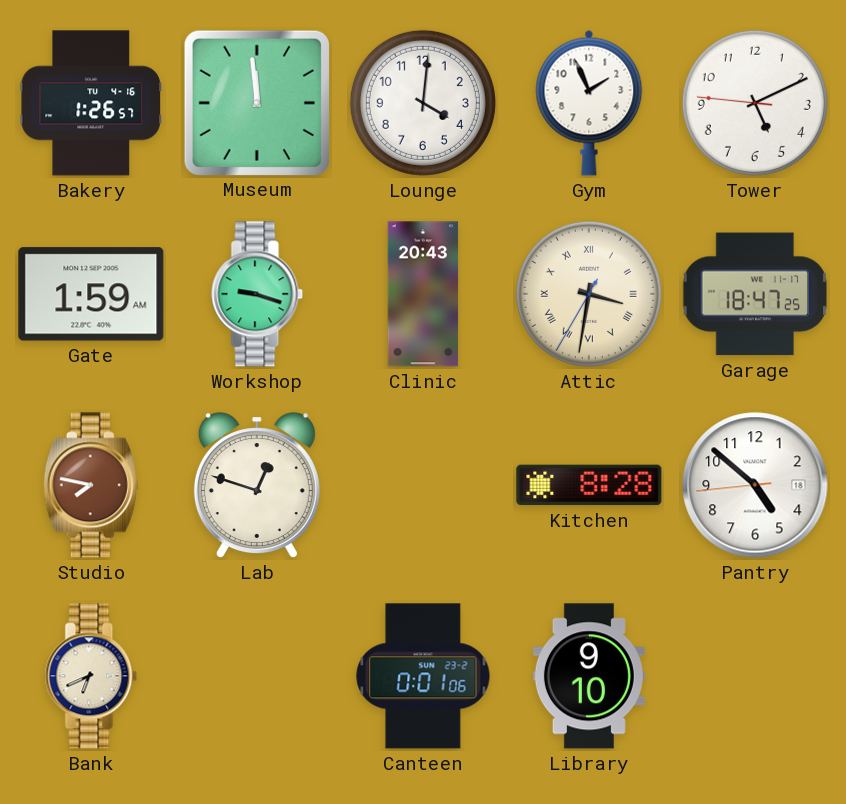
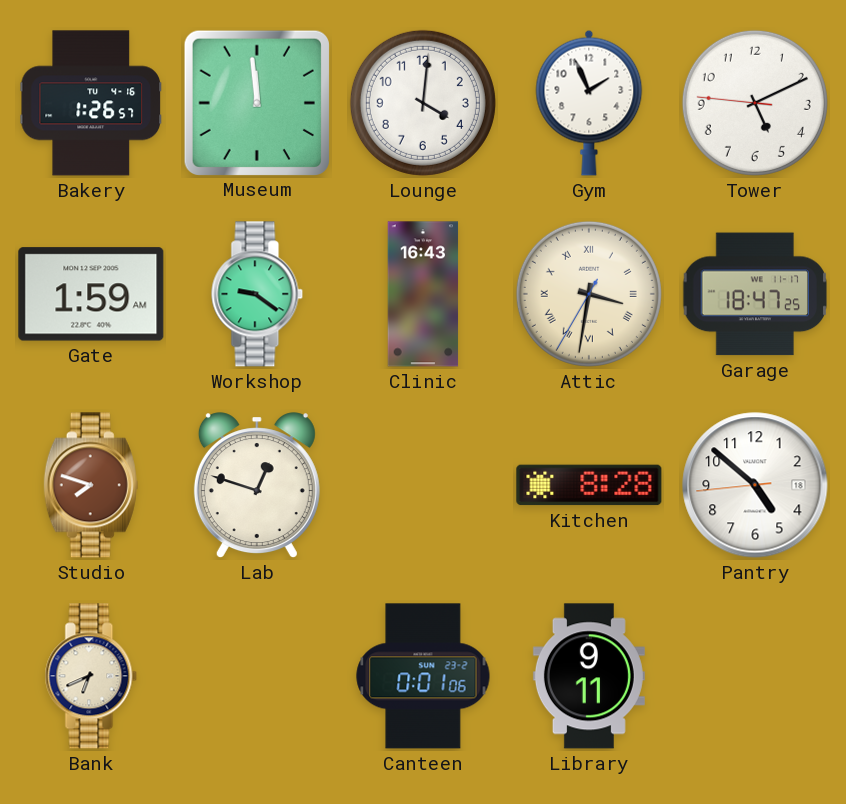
Workshop: 9:18 -> 9:21
Clinic: 20:43 -> 16:43
Studio: 7:47 -> 7:48
Library: 9:10 -> 9:11
